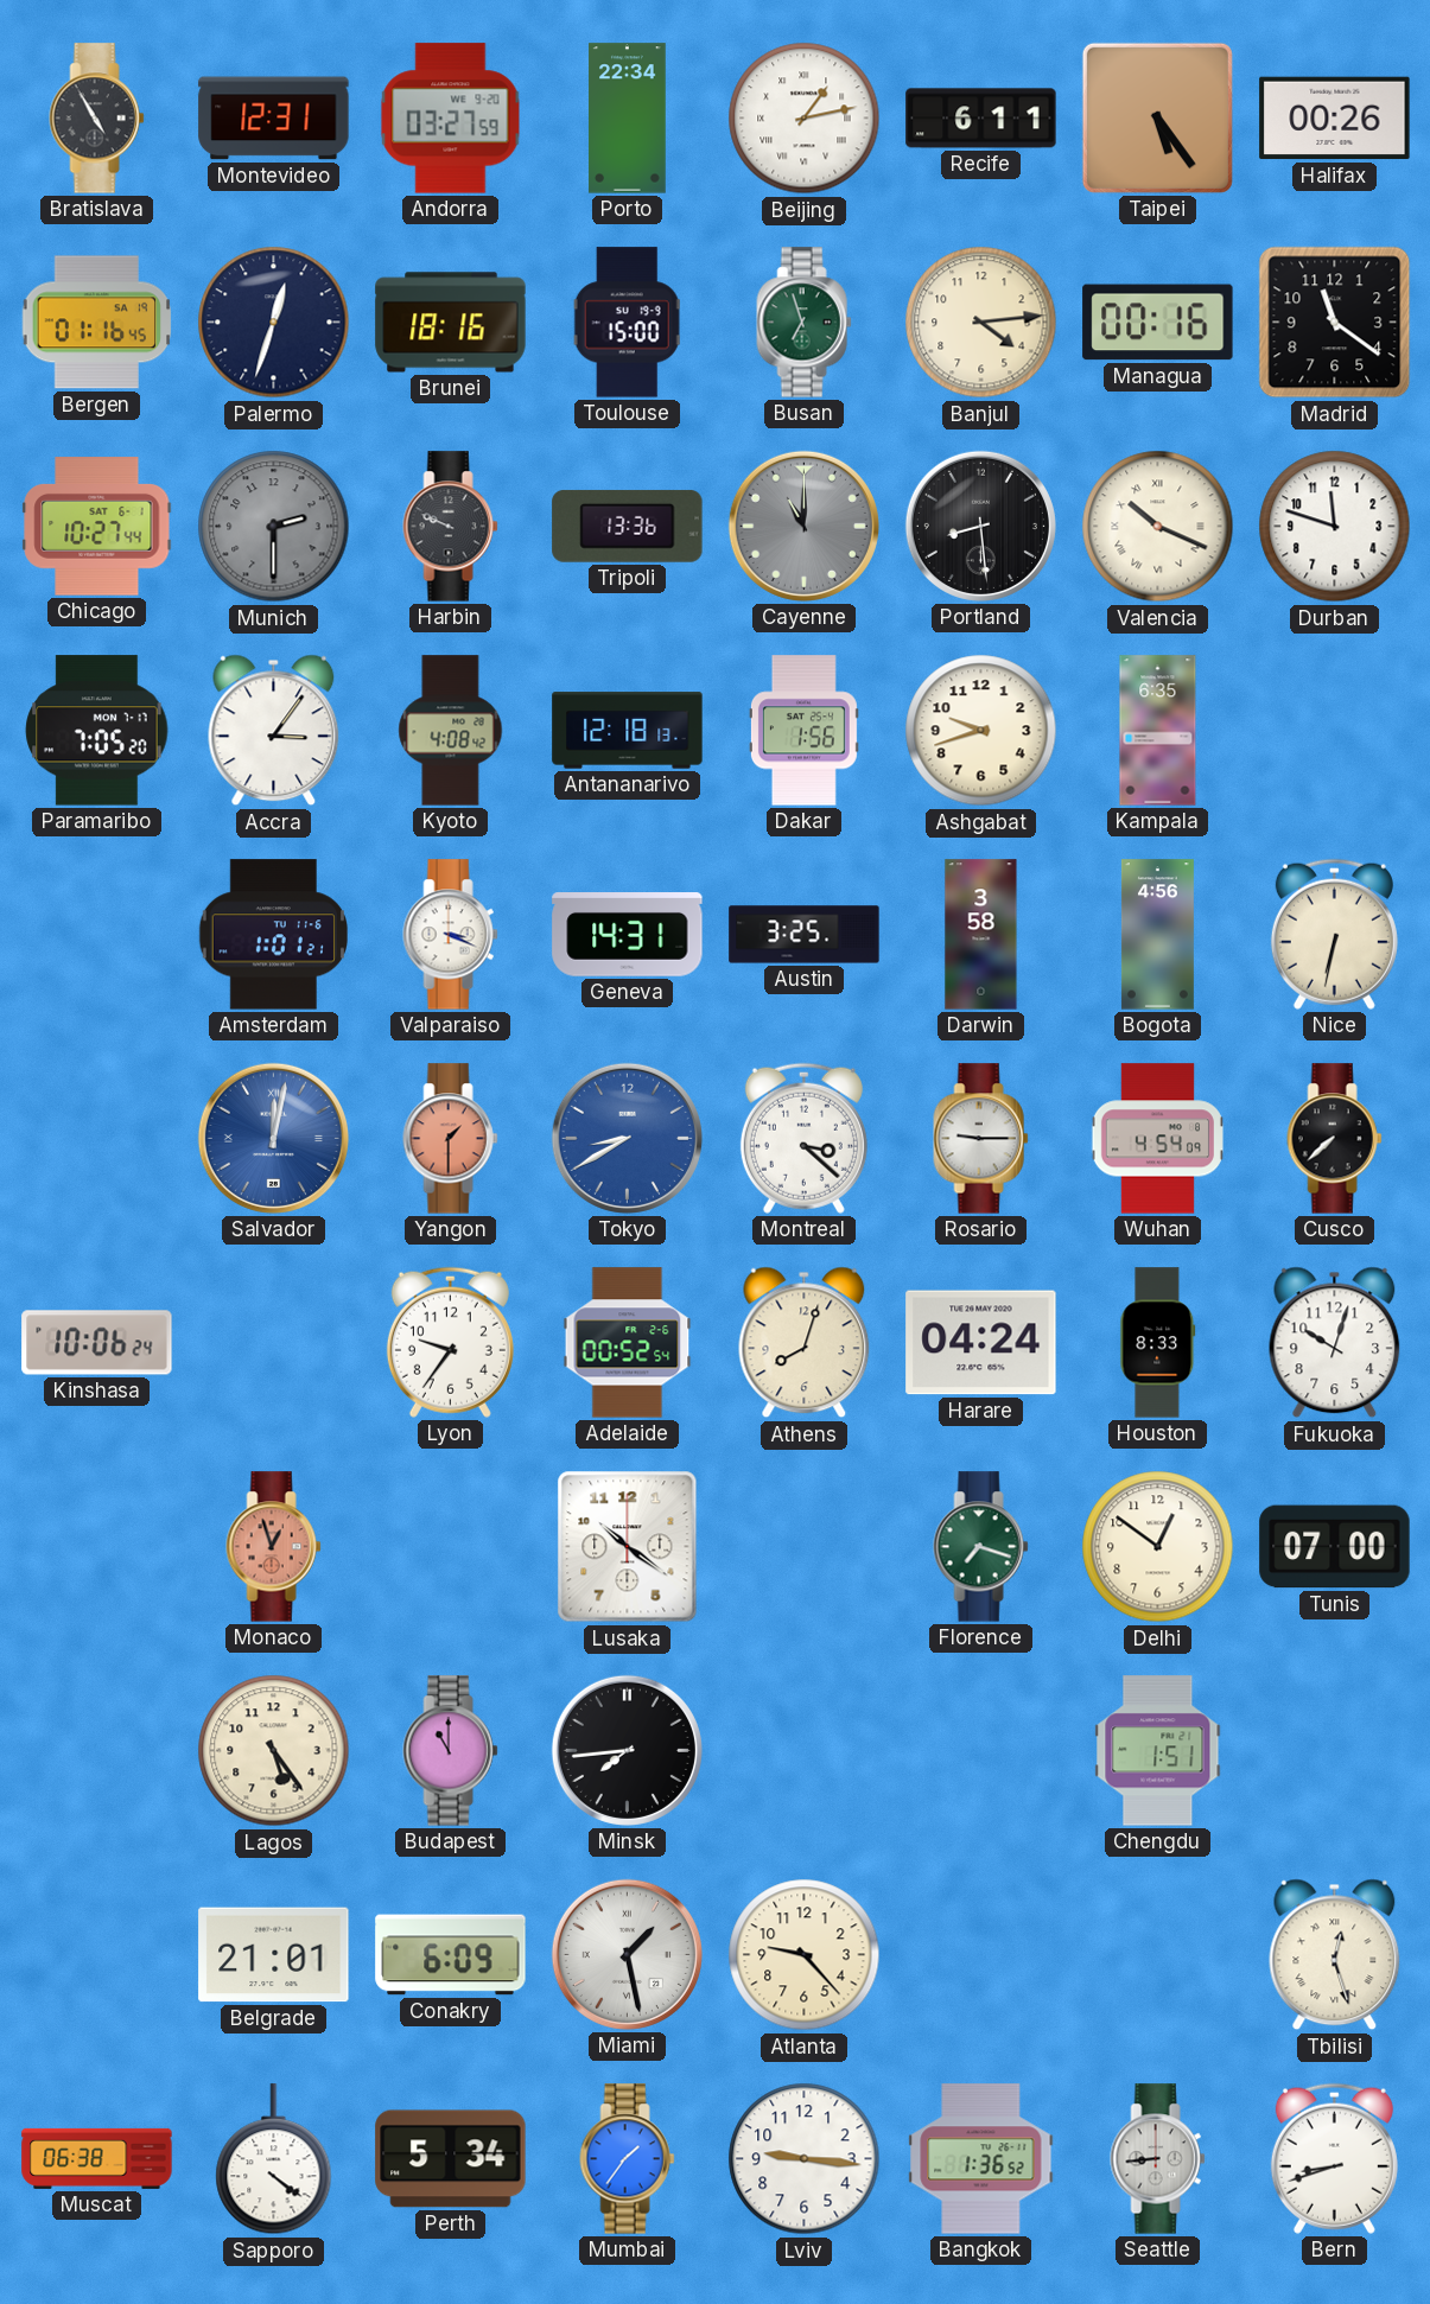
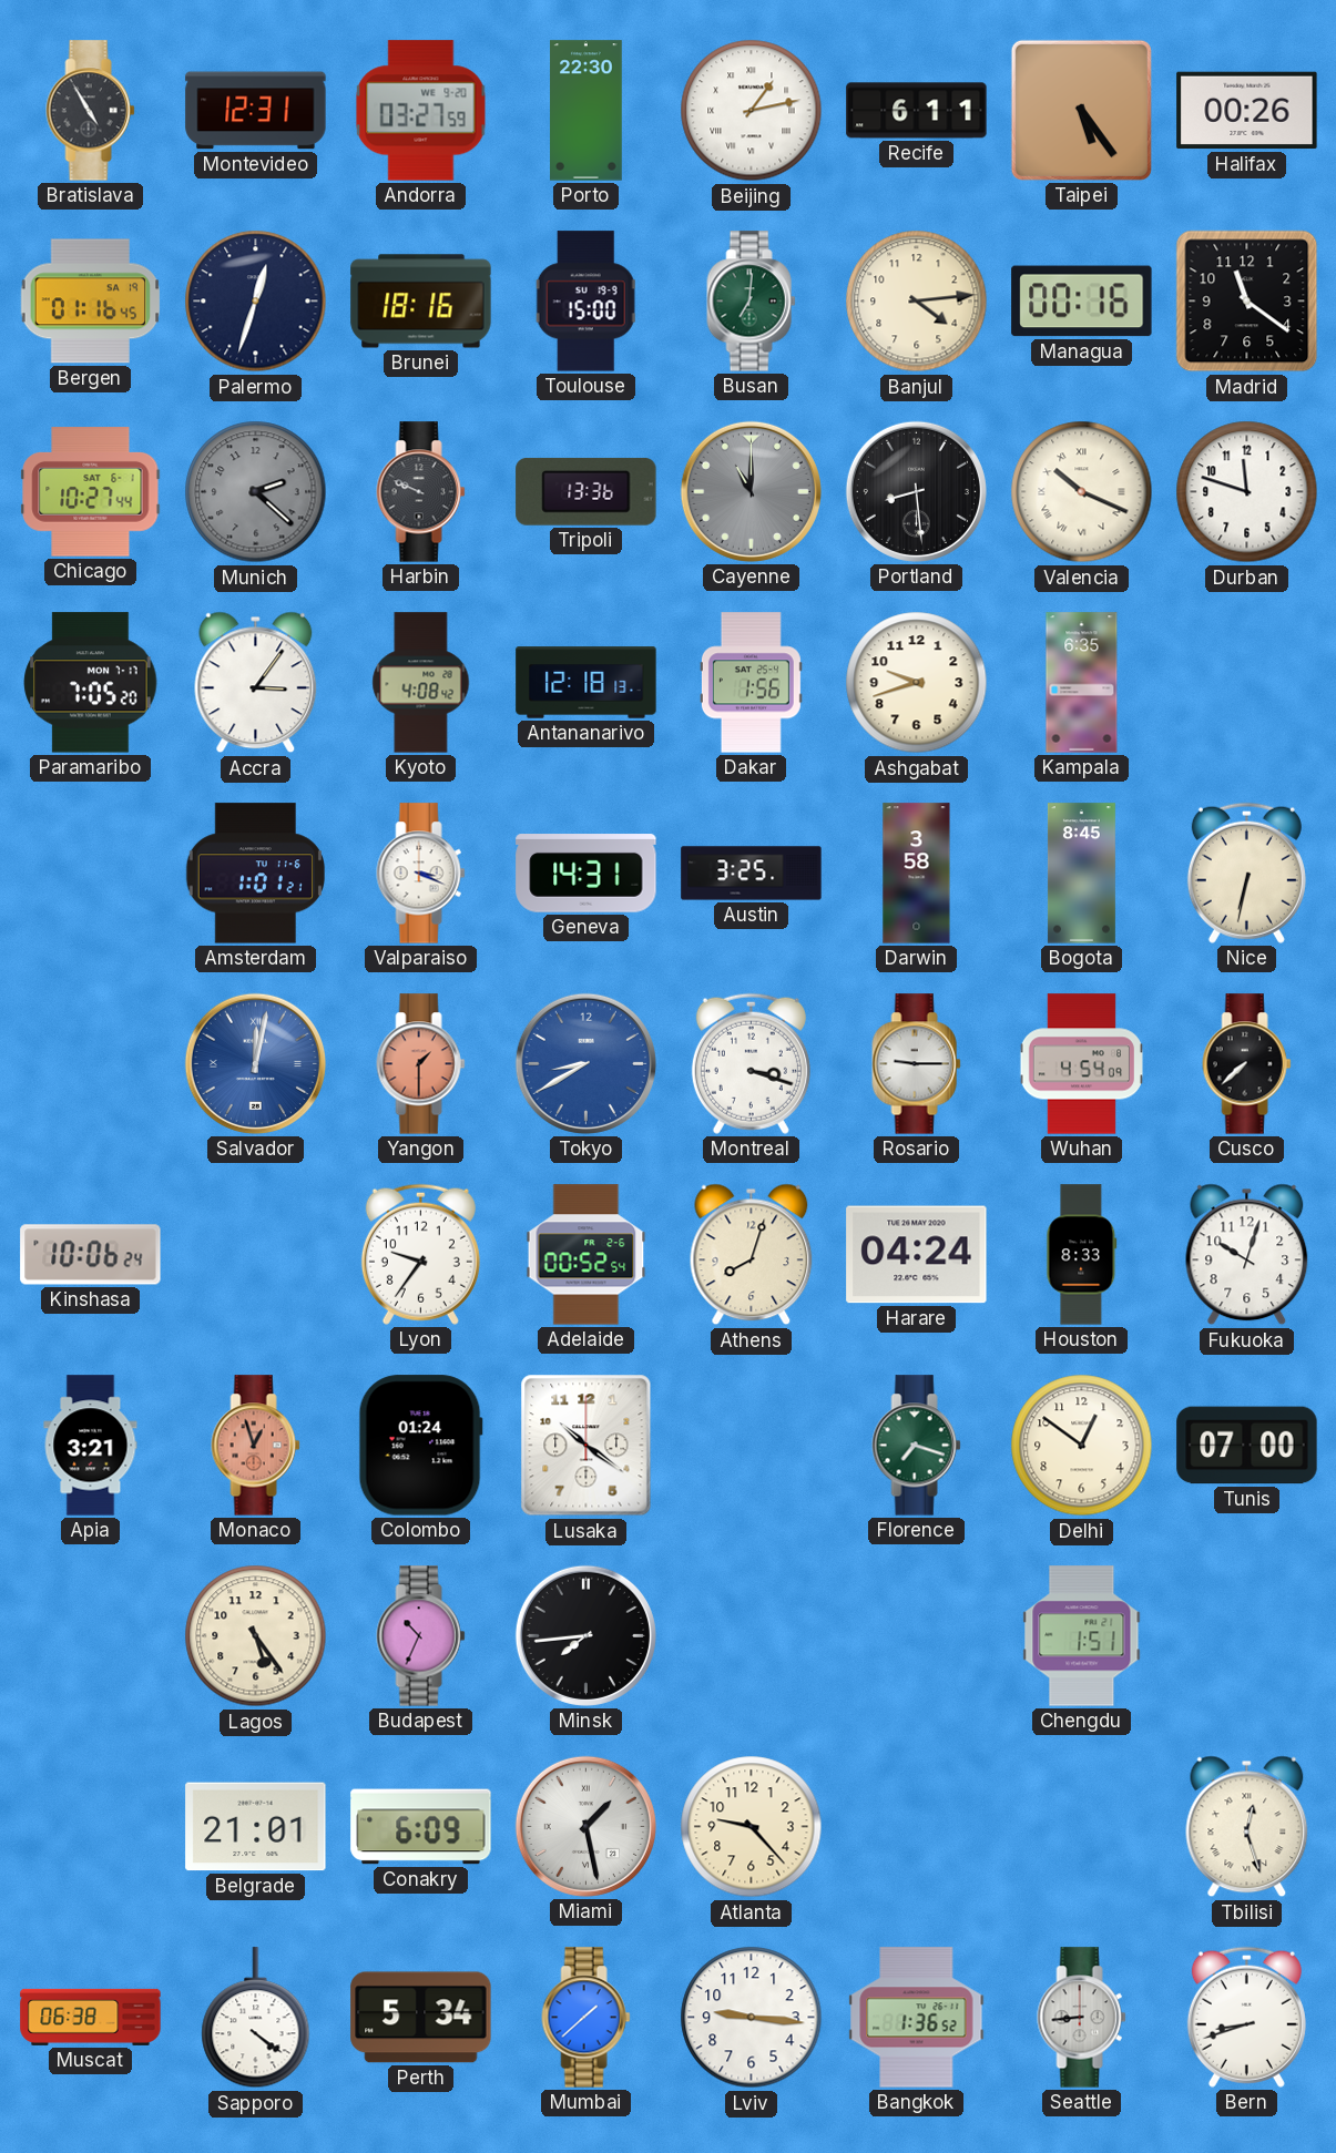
Porto: 22:34 -> 22:30
Busan: 6:57 -> 7:01
Munich: 2:30 -> 2:22
Bogota: 4:56 -> 8:45
Montreal: 3:22 -> 3:18
Apia: none -> 3:21
Colombo: none -> 01:24
Budapest: 11:00 -> 10:34
Mumbai: 1:36 -> 1:38
